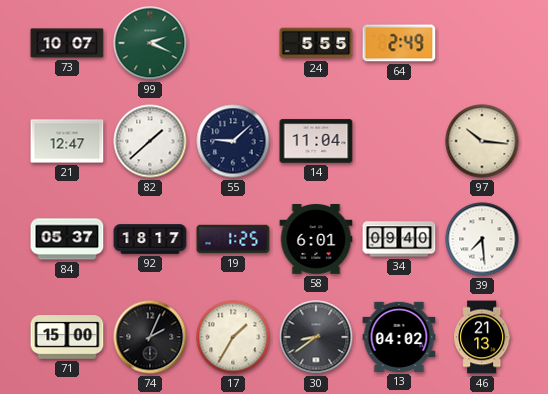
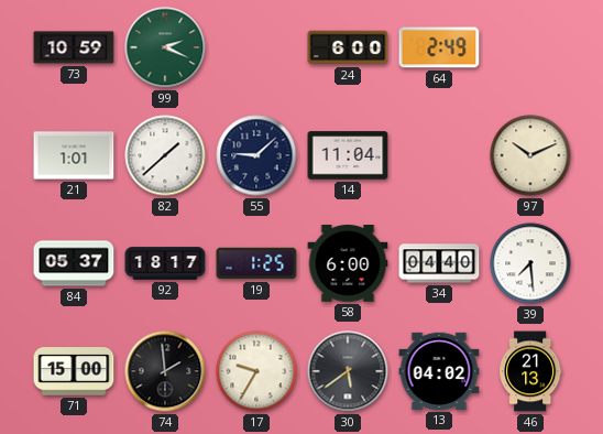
73: 10:07 -> 10:59
24: 5:55 -> 6:00
21: 12:47 -> 1:01
97: 10:16 -> 10:11
58: 6:01 -> 6:00
34: 09:40 -> 04:40
74: 2:04 -> 1:59
17: 1:35 -> 9:35
30: 8:39 -> 5:39
